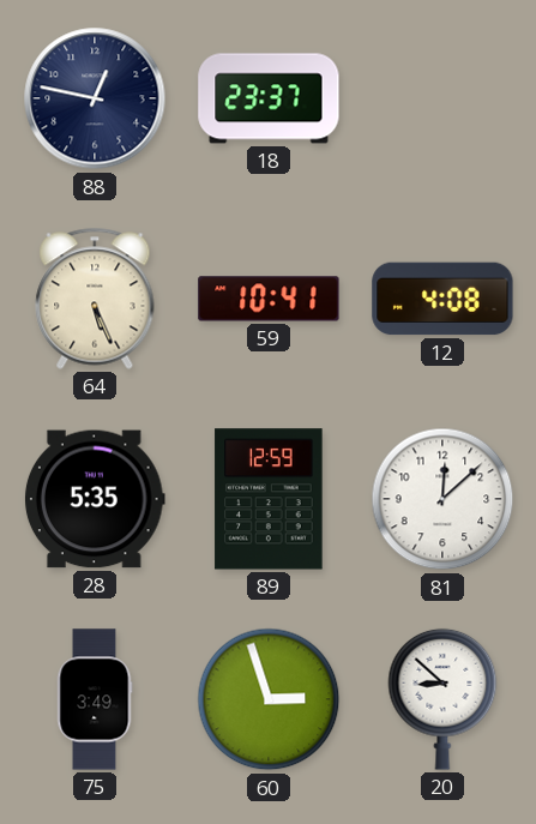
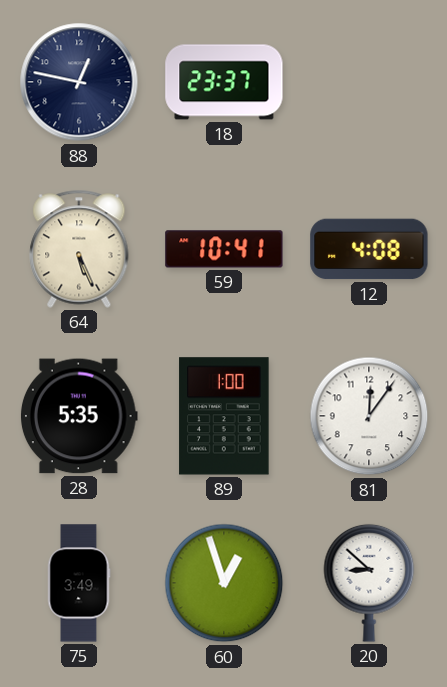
89: 12:59 -> 1:00
81: 12:08 -> 12:06
60: 2:57 -> 12:57
